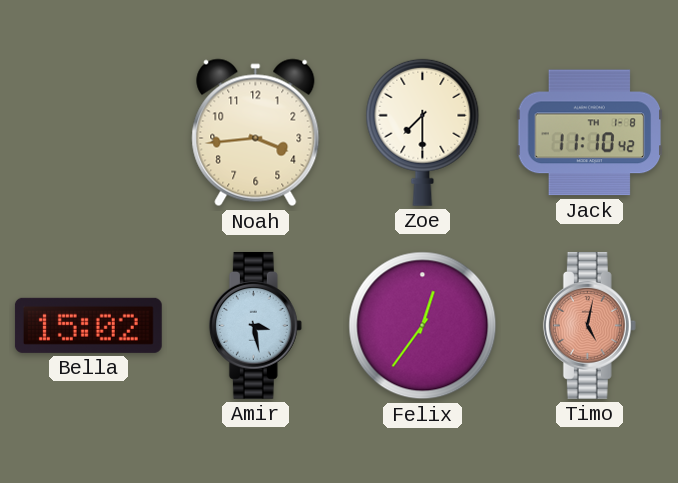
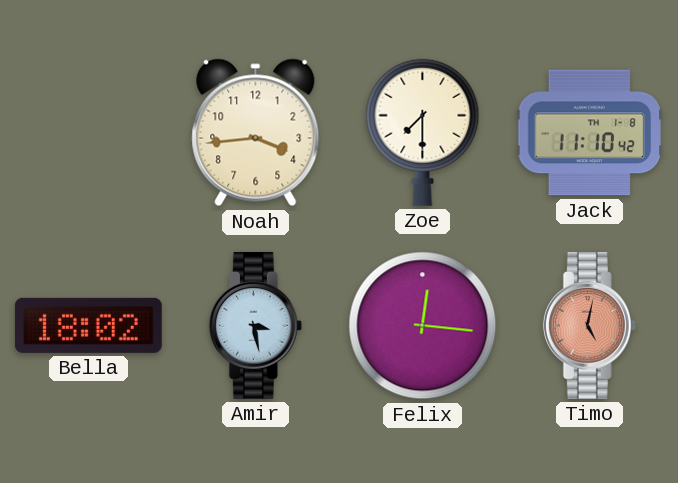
Bella: 15:02 -> 18:02
Felix: 12:36 -> 12:16
